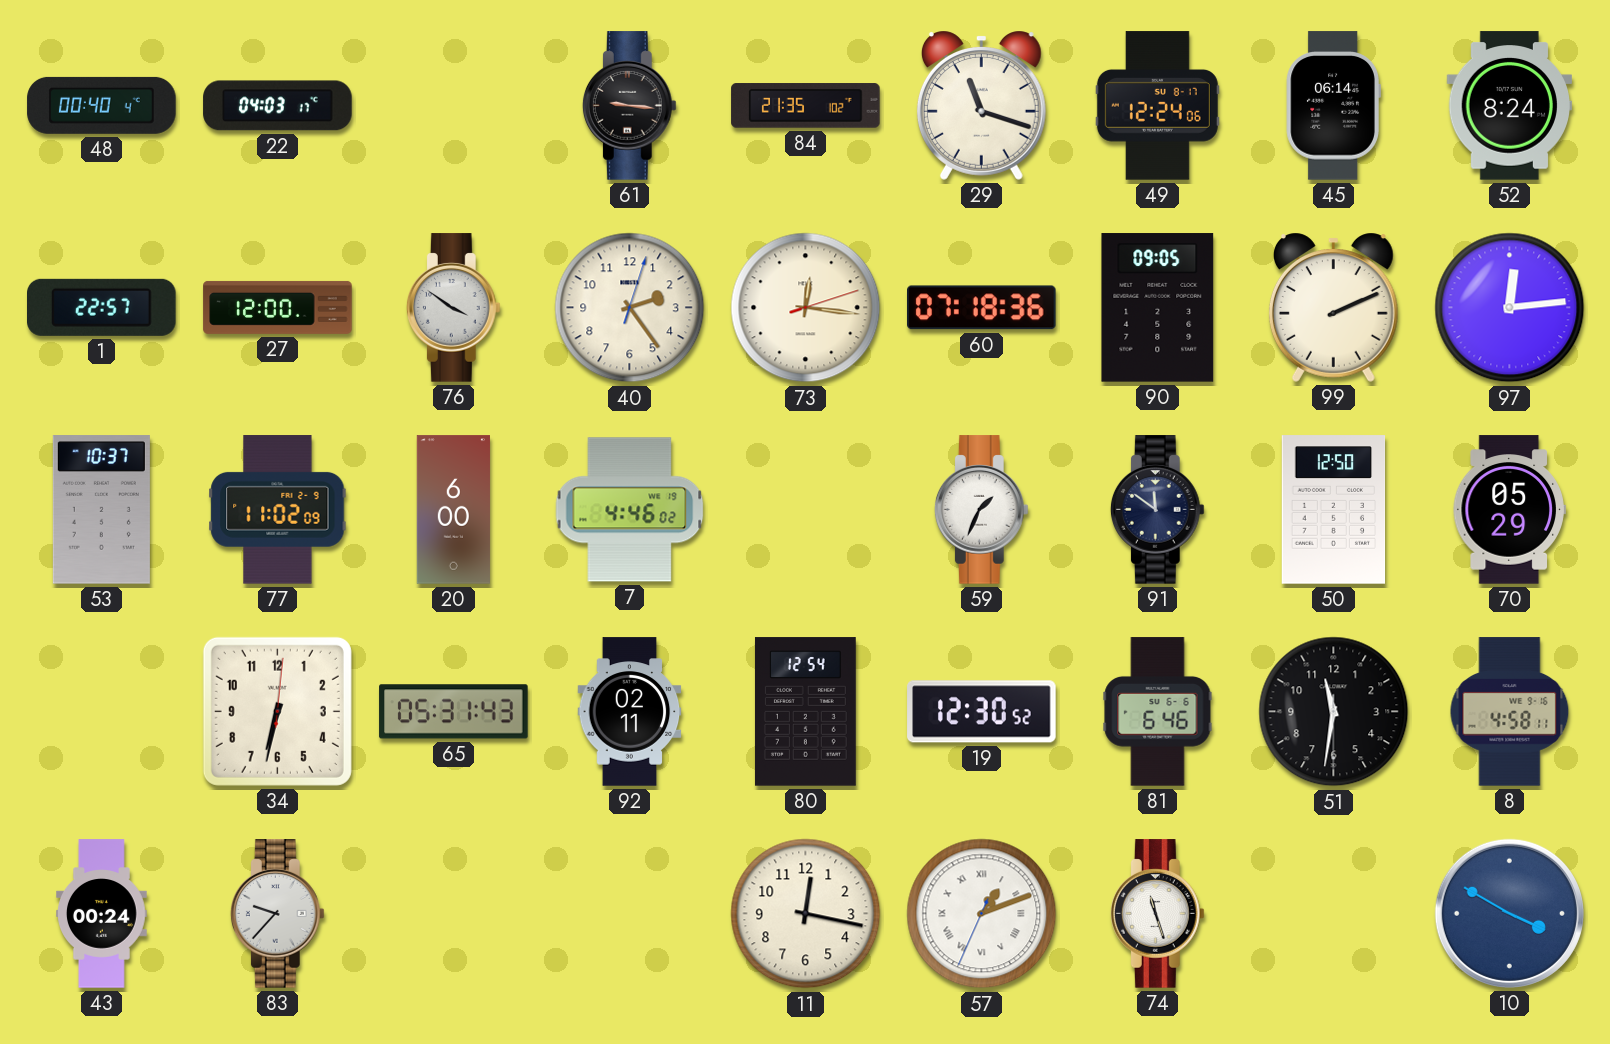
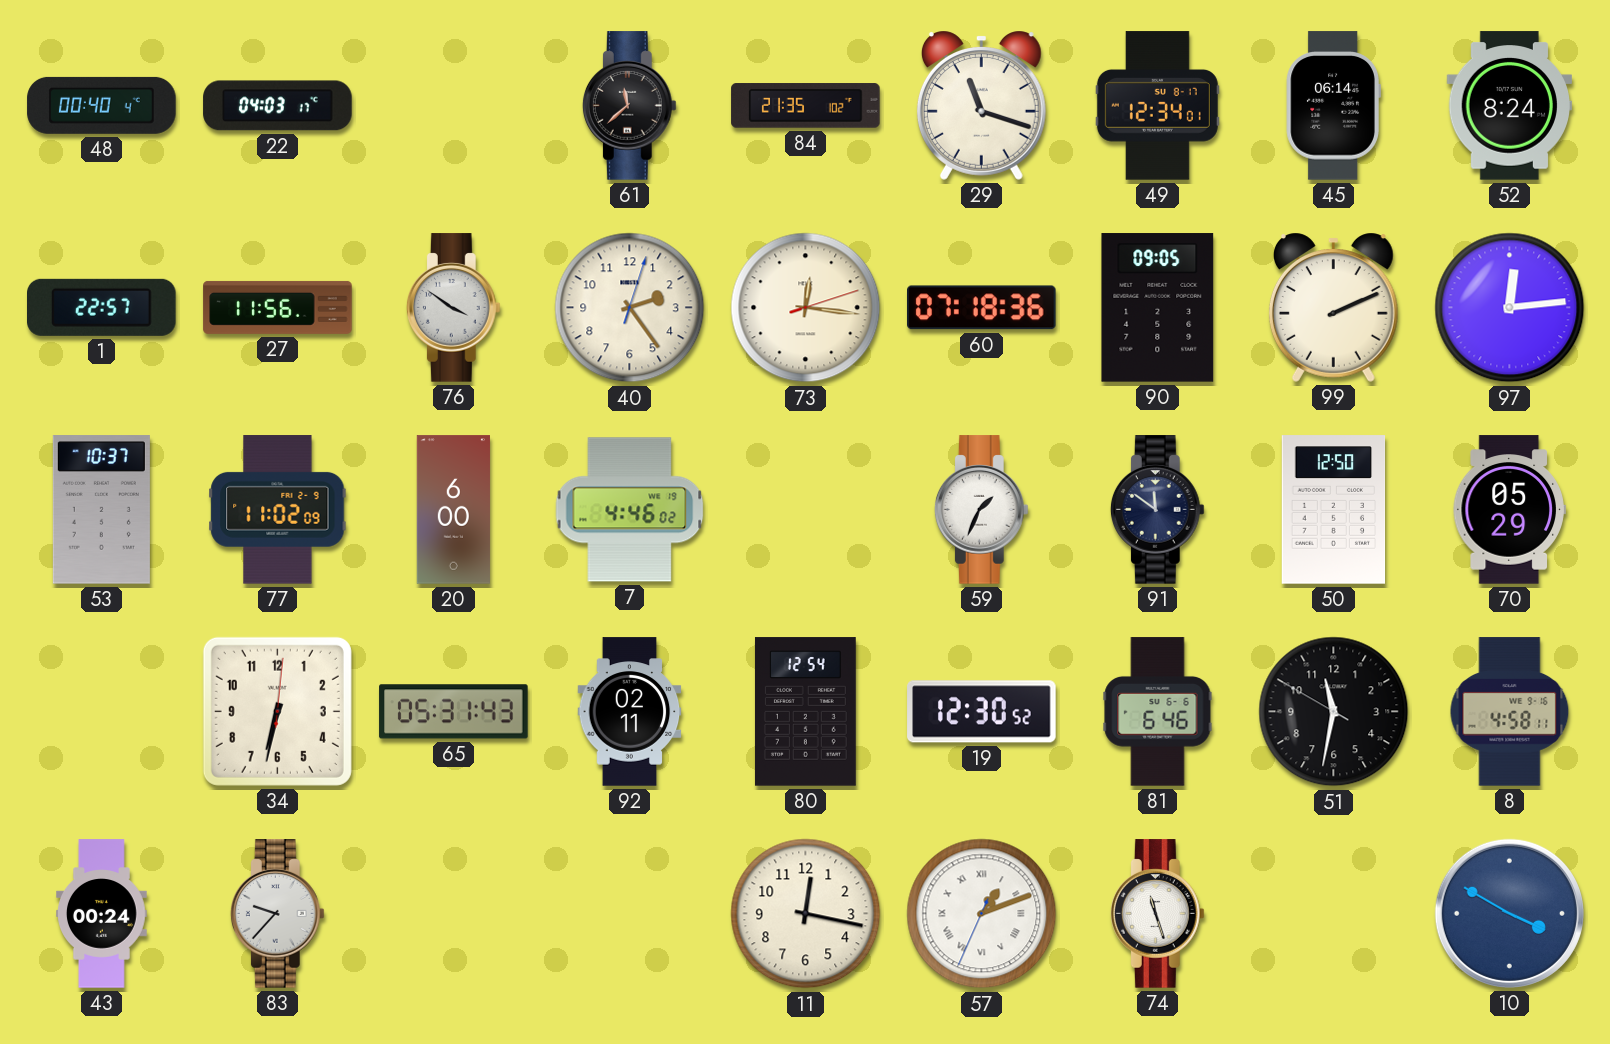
61: 9:16 -> 11:38
49: 12:24 -> 12:34
27: 12:00 -> 11:56
51: 11:31:30 -> 11:31:50
